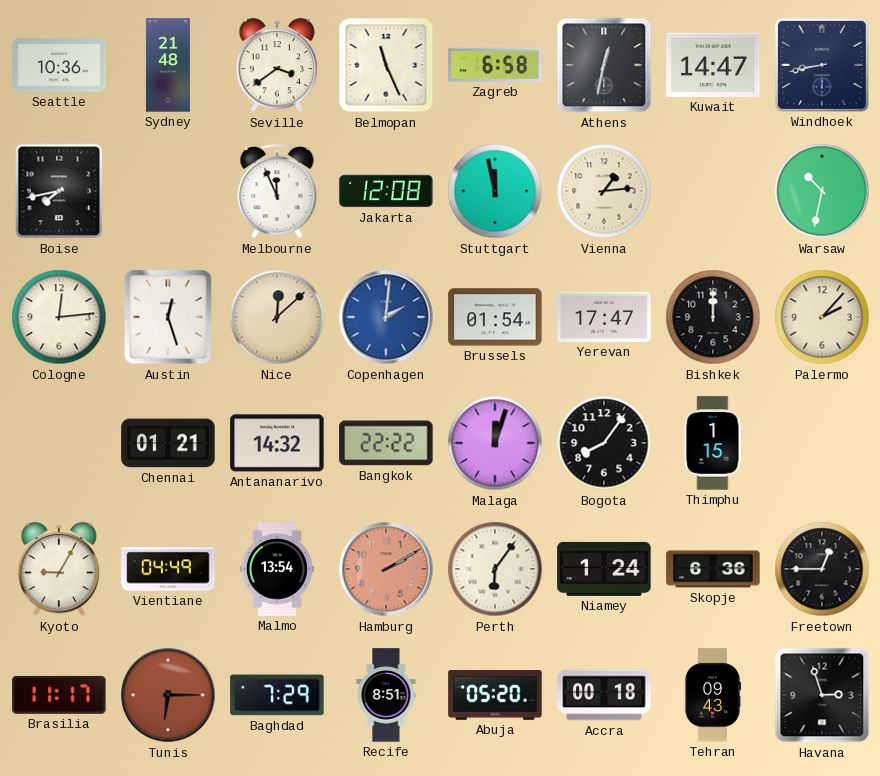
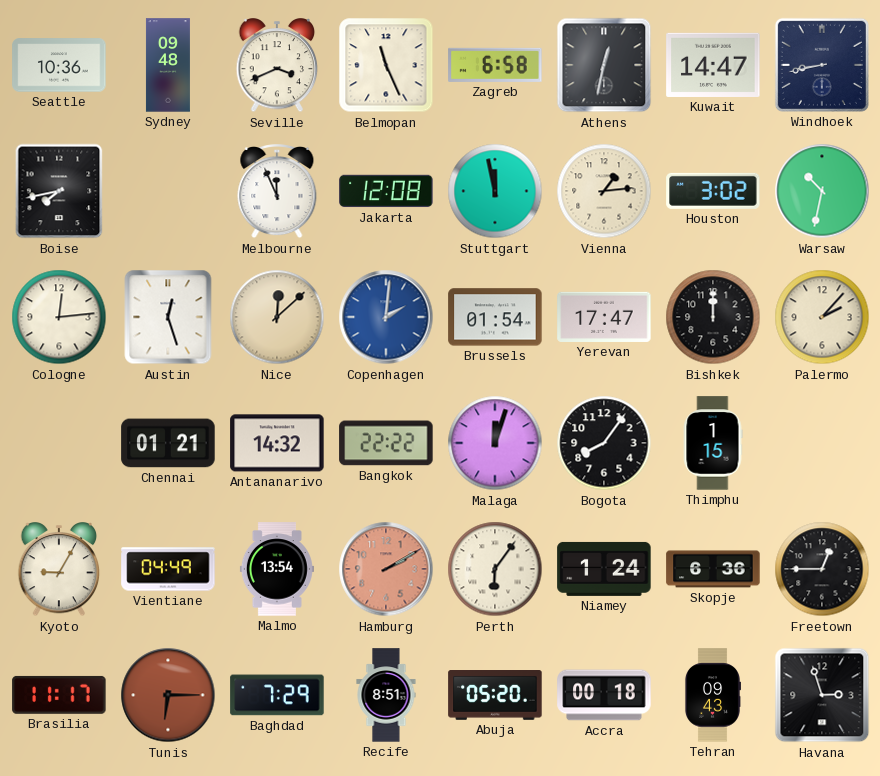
Sydney: 21:48 -> 09:48
Seville: 3:39 -> 3:41
Houston: none -> 3:02
